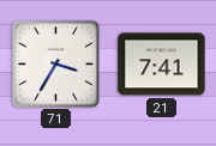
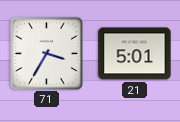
21: 7:41 -> 5:01
